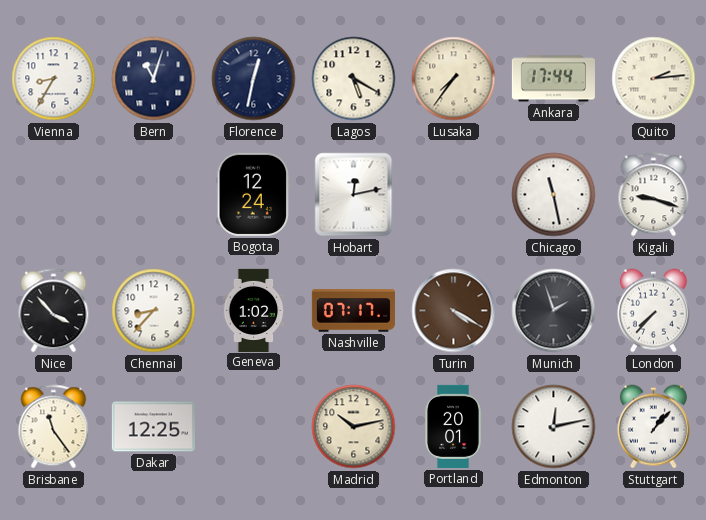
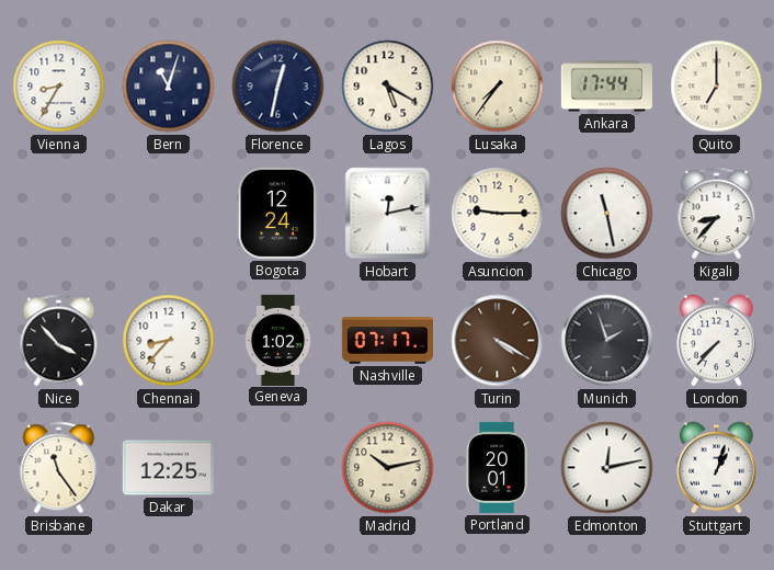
Quito: 2:14 -> 7:00
Asuncion: none -> 9:15
Kigali: 9:18 -> 8:37
Stuttgart: 1:07 -> 1:03
